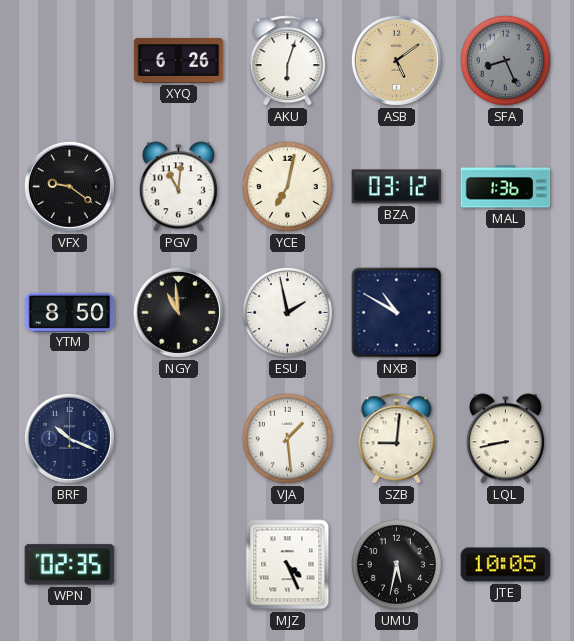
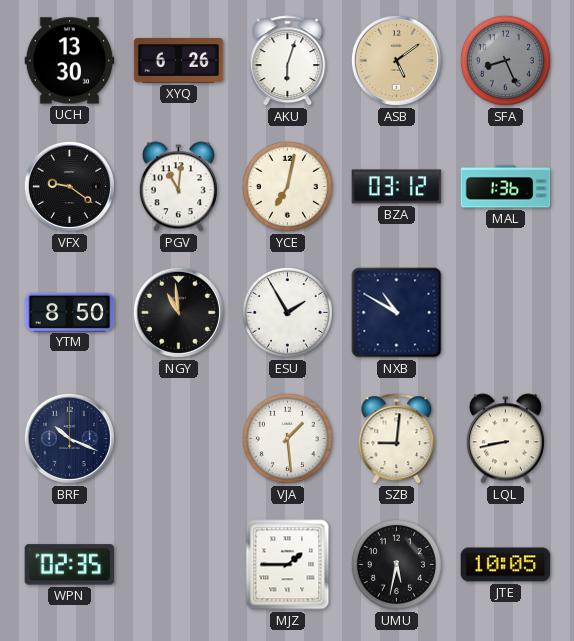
UCH: none -> 13:30
ESU: 1:58 -> 1:55
MJZ: 4:26 -> 1:45
